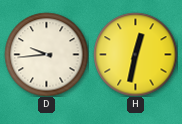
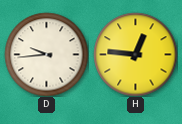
H: 12:32 -> 12:46
